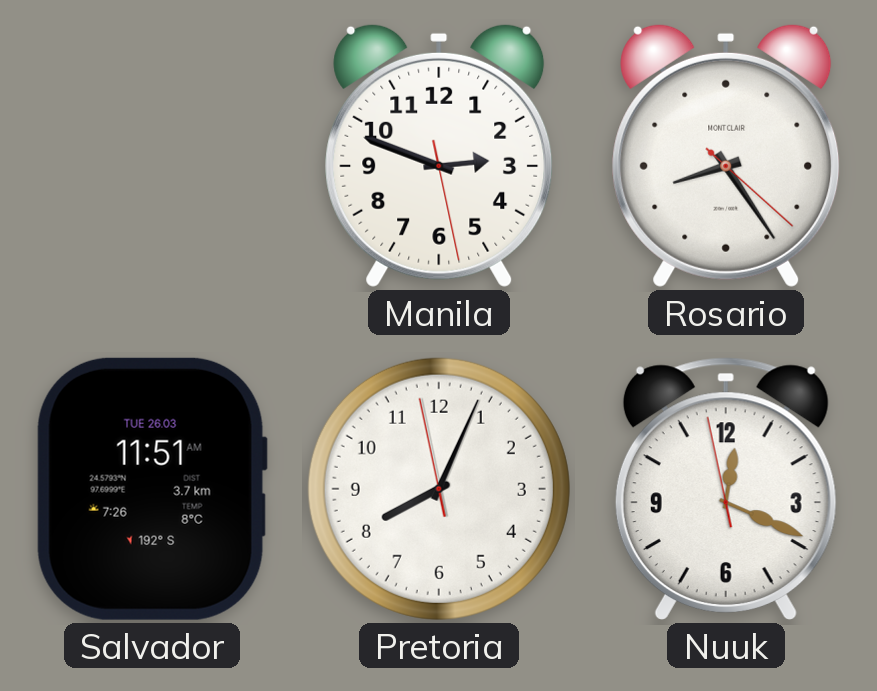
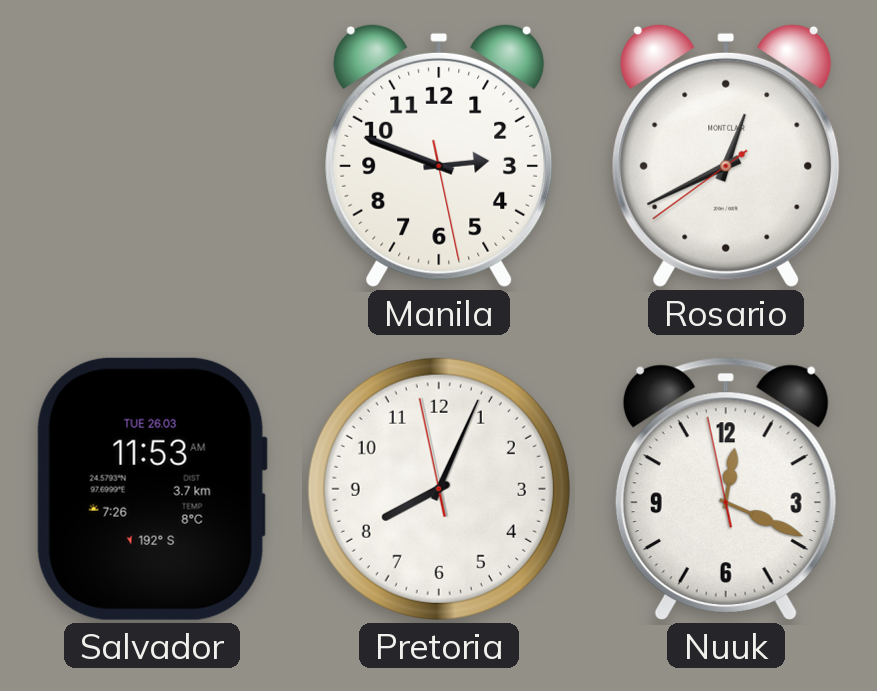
Rosario: 8:24 -> 12:40
Salvador: 11:51 -> 11:53
